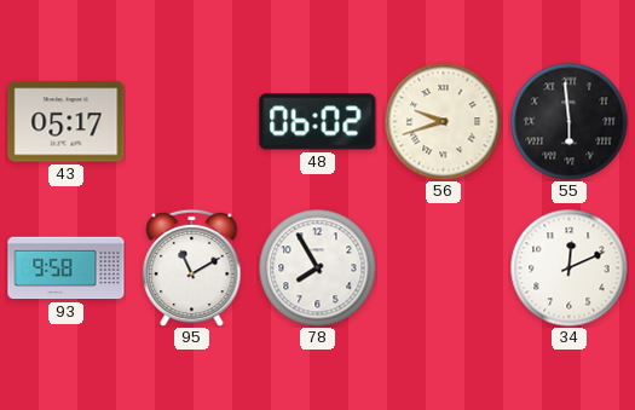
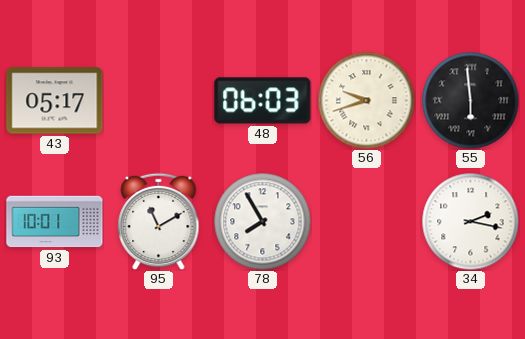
48: 06:02 -> 06:03
93: 9:58 -> 10:01
34: 12:11 -> 2:17
